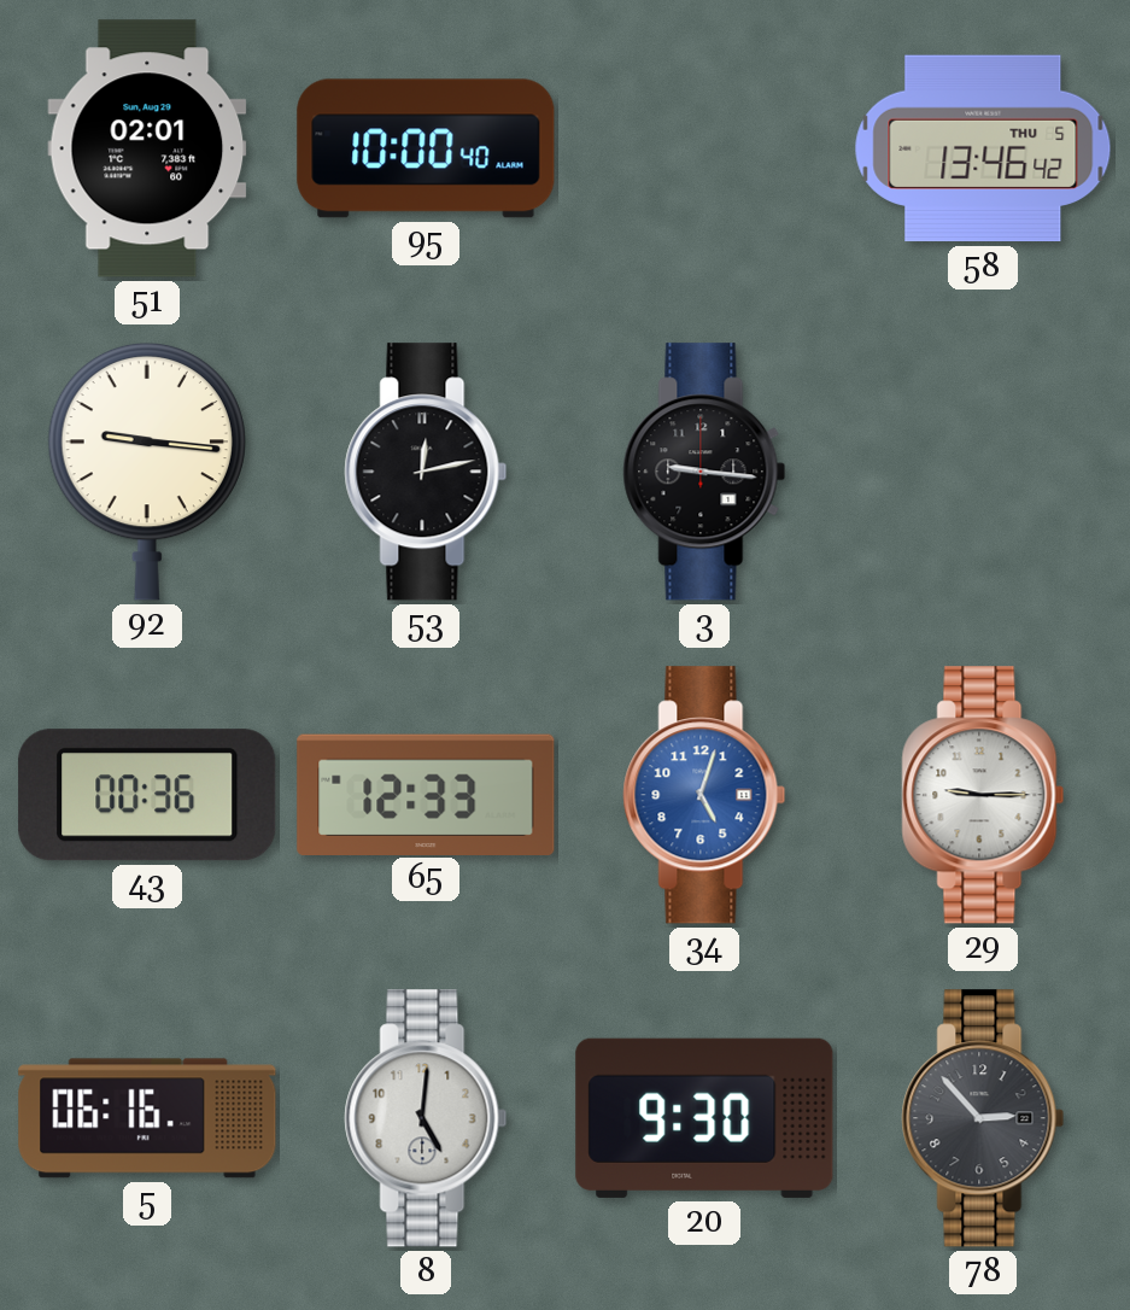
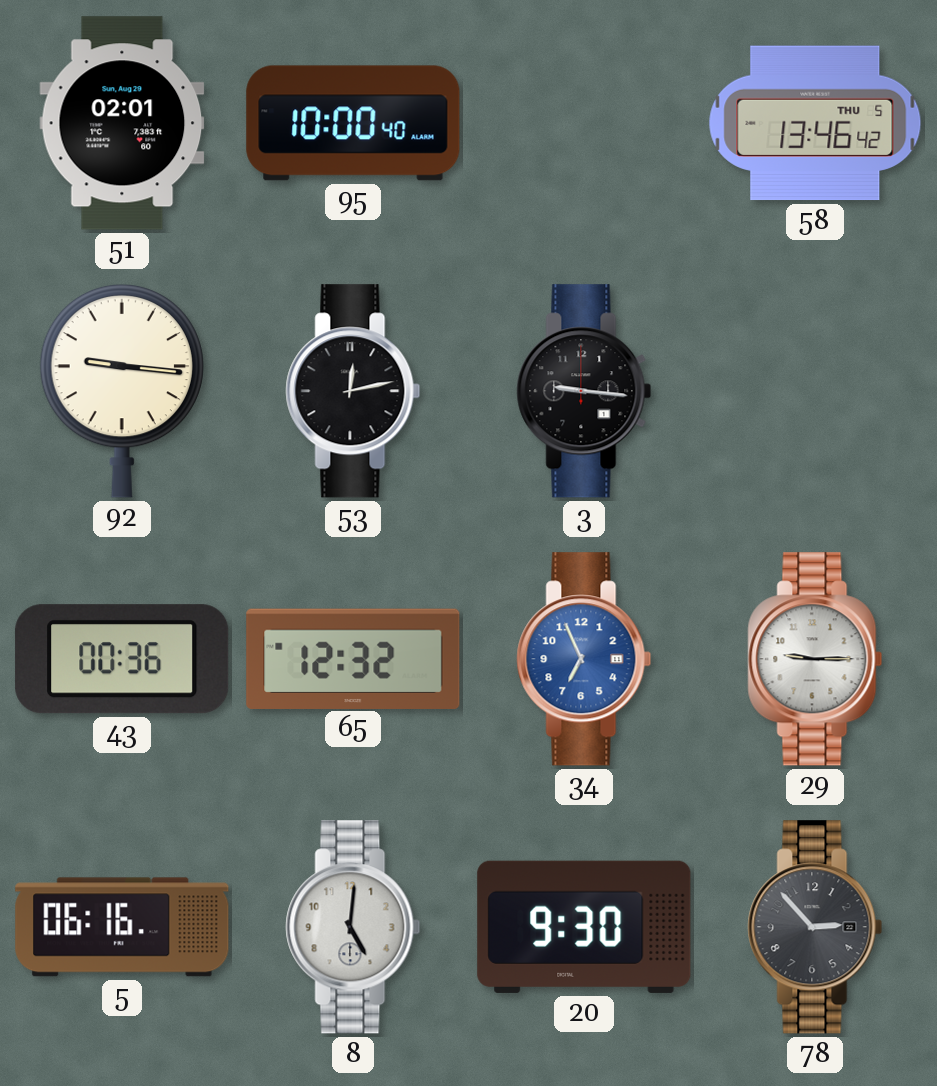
65: 12:33 -> 12:32
34: 5:03 -> 6:56
